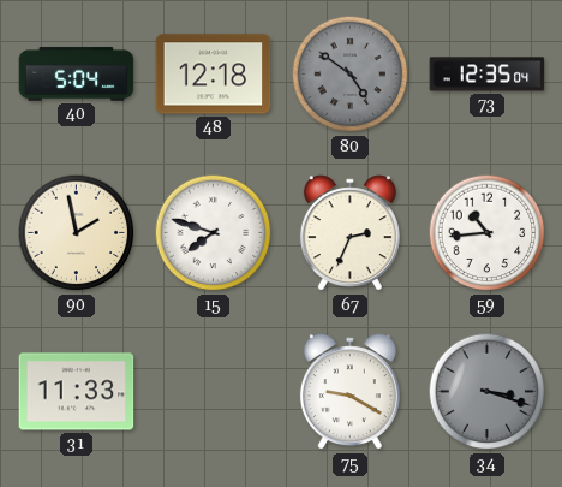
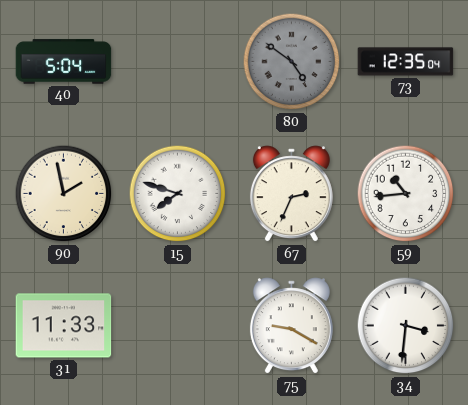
48: 12:18 -> none
34: 3:18 -> 3:31
34 dial: grey -> white
